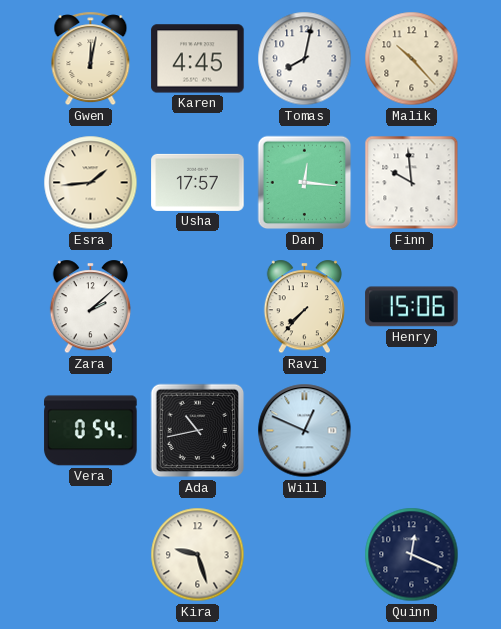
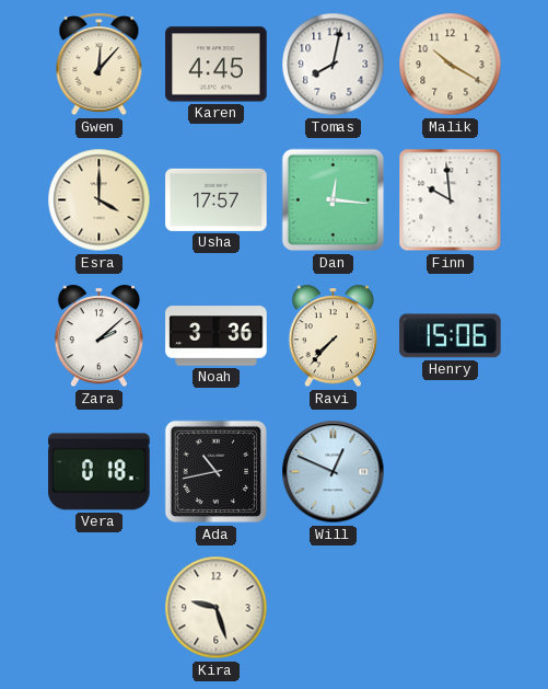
Gwen: 12:02 -> 12:07
Malik: 10:23 -> 10:20
Esra: 1:44 -> 4:00
Noah: none -> 3:36
Vera: 0:54 -> 0:18
Quinn: 12:19 -> none
